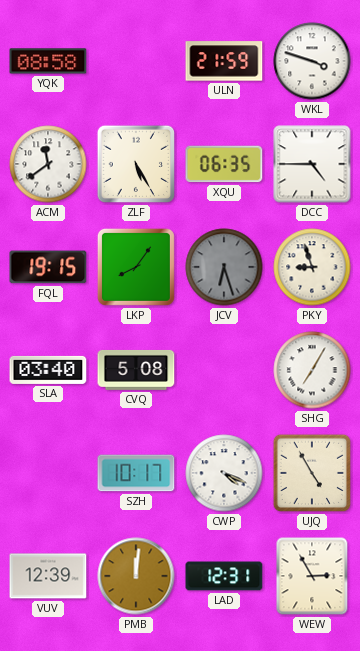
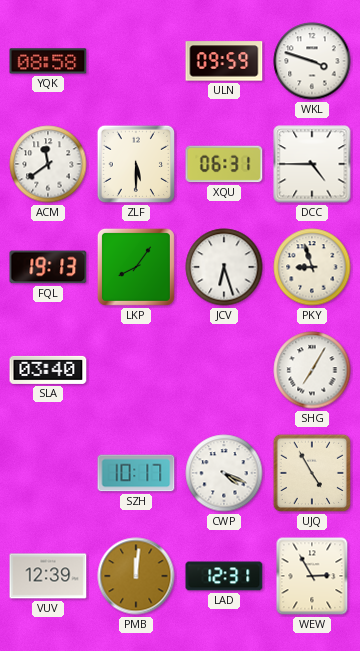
ULN: 21:59 -> 09:59
ZLF: 5:25 -> 5:30
XQU: 06:35 -> 06:31
FQL: 19:15 -> 19:13
JCV dial: grey -> white
CVQ: 5:08 -> none
